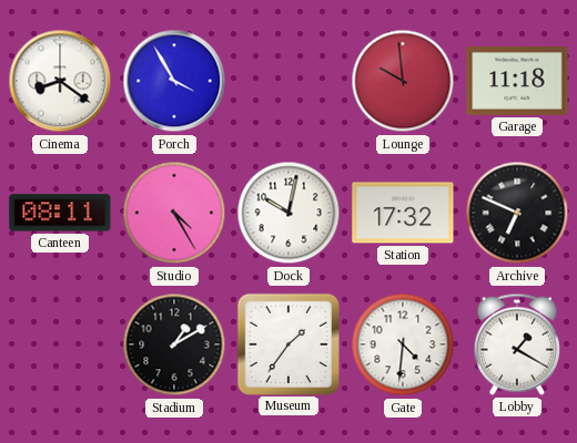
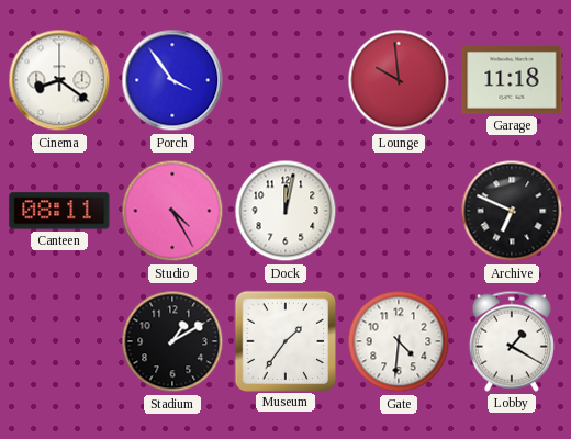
Porch: 3:55 -> 3:54
Dock: 10:02 -> 12:02
Station: 17:32 -> none
